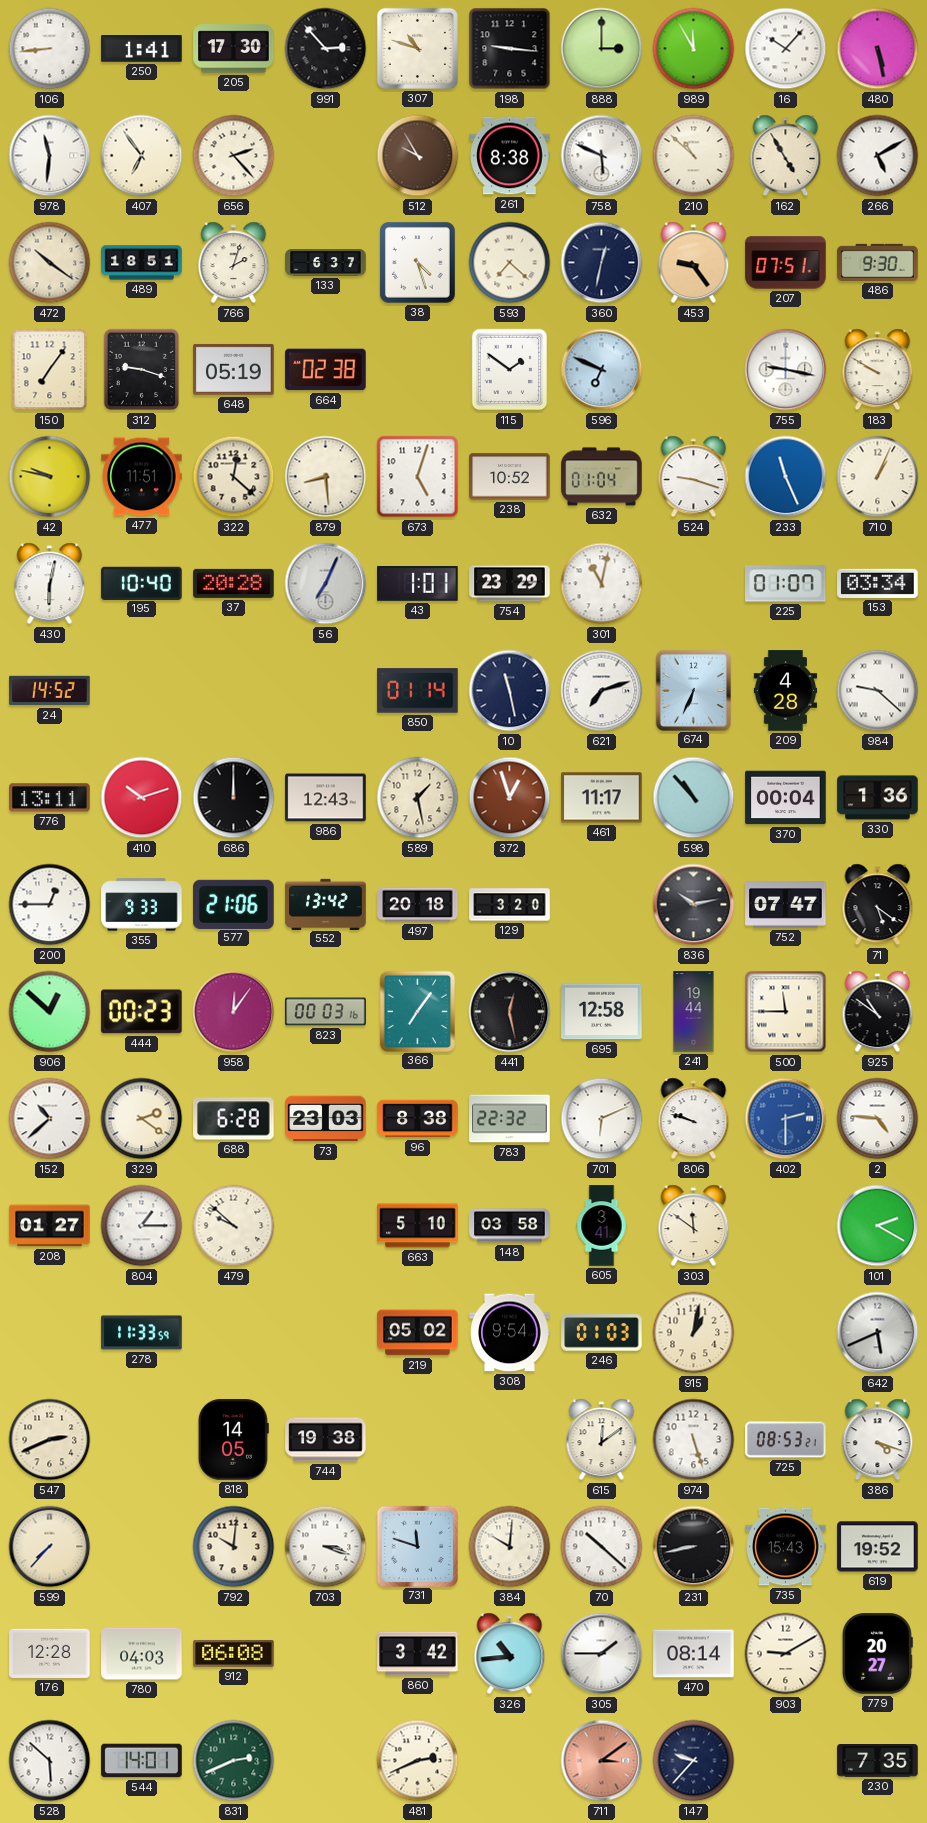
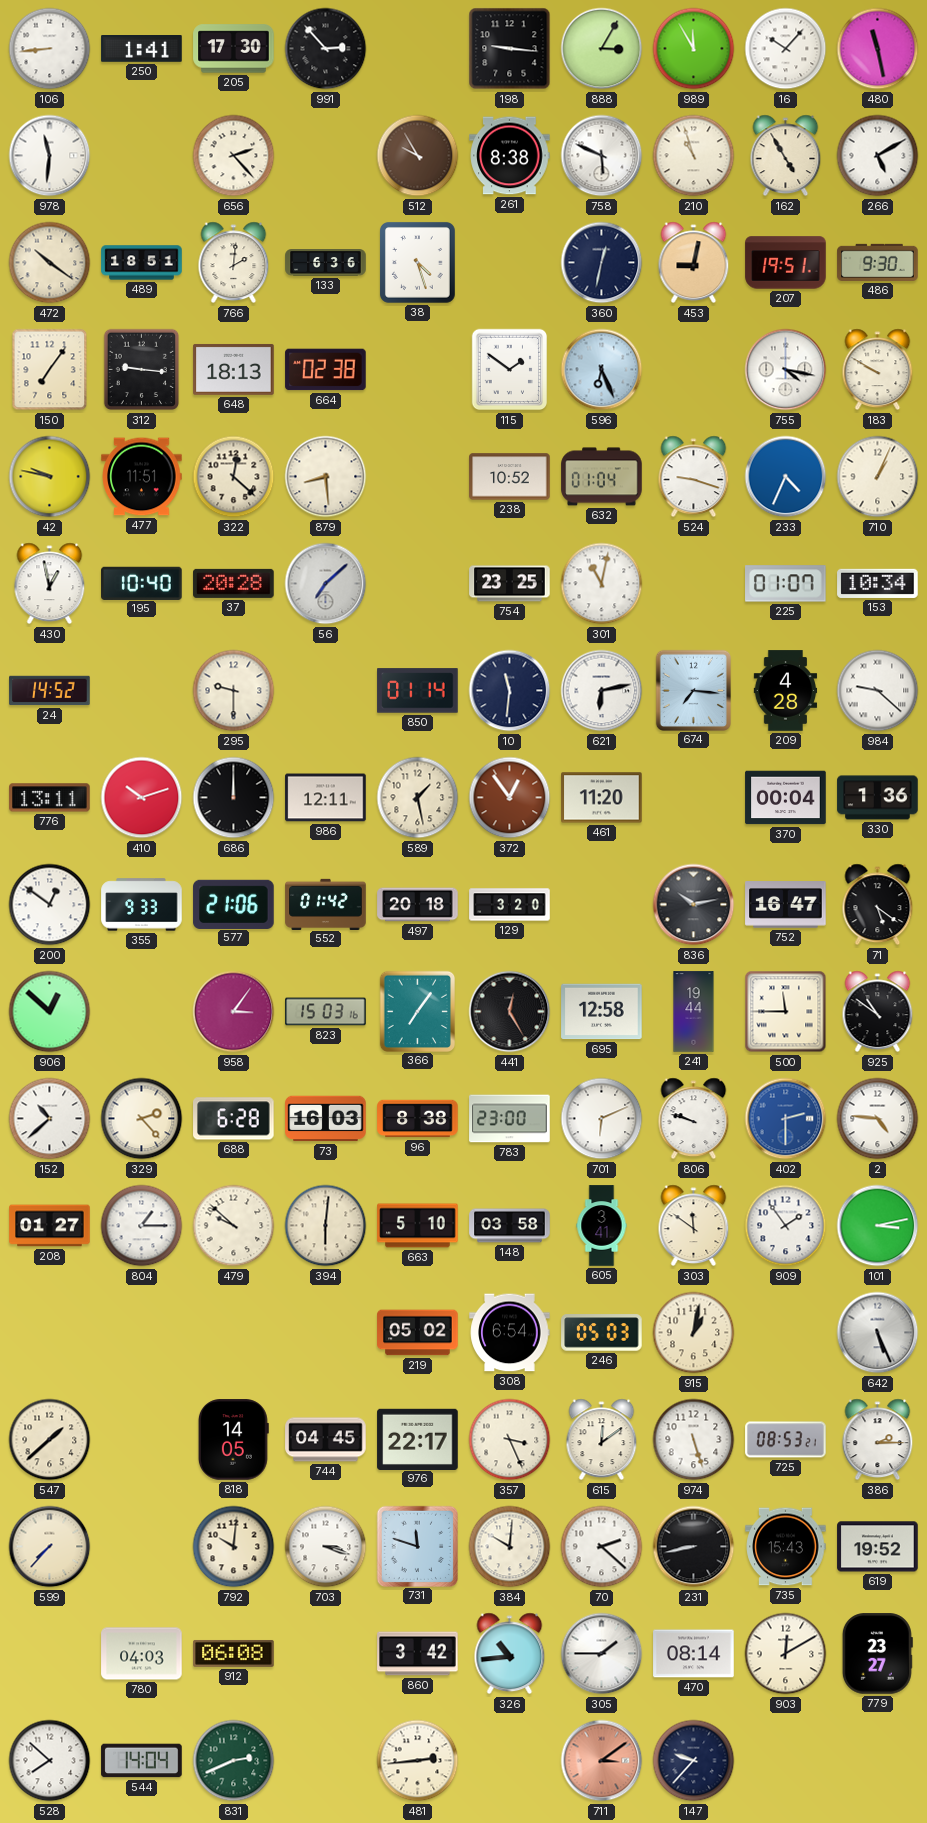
307: 10:48 -> none
888: 3:00 -> 3:05
480: 5:28 -> 11:28
407: 6:54 -> none
210: 10:52 -> 10:57
766: 2:03 -> 2:01
133: 6:37 -> 6:36
593: 7:22 -> none
453: 9:24 -> 9:02
207: 07:51 -> 19:51
312: 9:18 -> 9:16
648: 05:19 -> 18:13
596: 6:49 -> 6:26
755: 9:17 -> 4:17
673: 5:03 -> none
233: 11:26 -> 4:34
430: 6:02 -> 12:58
56: 7:04 -> 7:08
43: 1:01 -> none
754: 23:29 -> 23:25
153: 03:34 -> 10:34
295: none -> 9:30
10: 11:28 -> 11:31
621: 7:12 -> 6:13
674: 6:34 -> 7:16
986: 12:43 -> 12:11
372: 12:57 -> 12:54
461: 11:17 -> 11:20
598: 10:53 -> none
200: 12:45 -> 12:51
552: 13:42 -> 01:42
752: 07:47 -> 16:47
444: 00:23 -> none
958: 12:06 -> 3:06
823: 00:03 -> 15:03
441: 12:28 -> 12:25
329: 2:21 -> 2:23
73: 23:03 -> 16:03
783: 22:32 -> 23:00
394: none -> 6:01
909: none -> 1:54
101: 2:20 -> 3:13
278: 11:33 -> none
308: 9:54 -> 6:54
246: 01:03 -> 05:03
642: 5:41 -> 5:26
547: 2:41 -> 1:38
744: 19:38 -> 04:45
976: none -> 22:17
357: none -> 3:26
386: 4:18 -> 2:15
70: 10:22 -> 2:22
176: 12:28 -> none
903: 9:10 -> 12:10
779: 20:27 -> 23:27
528: 5:52 -> 7:52
544: 14:01 -> 14:04
481: 2:41 -> 2:44
230: 7:35 -> none
